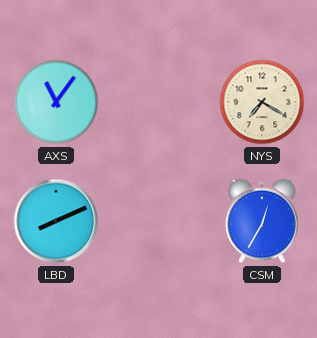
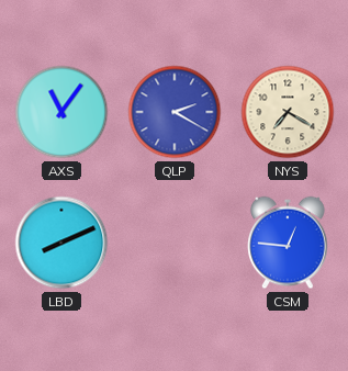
QLP: none -> 2:20
CSM: 12:35 -> 12:46
